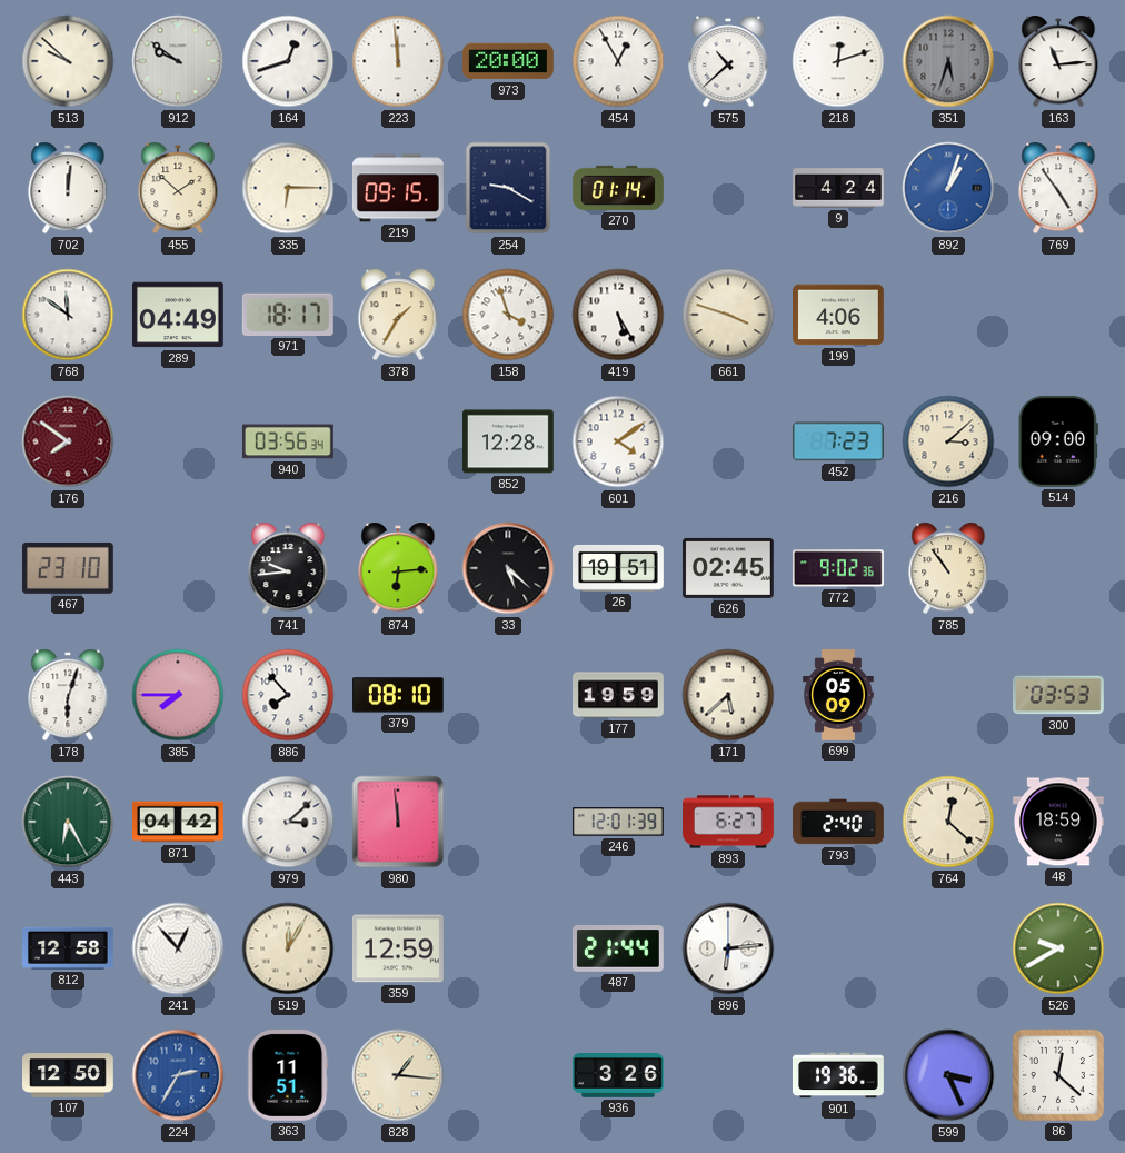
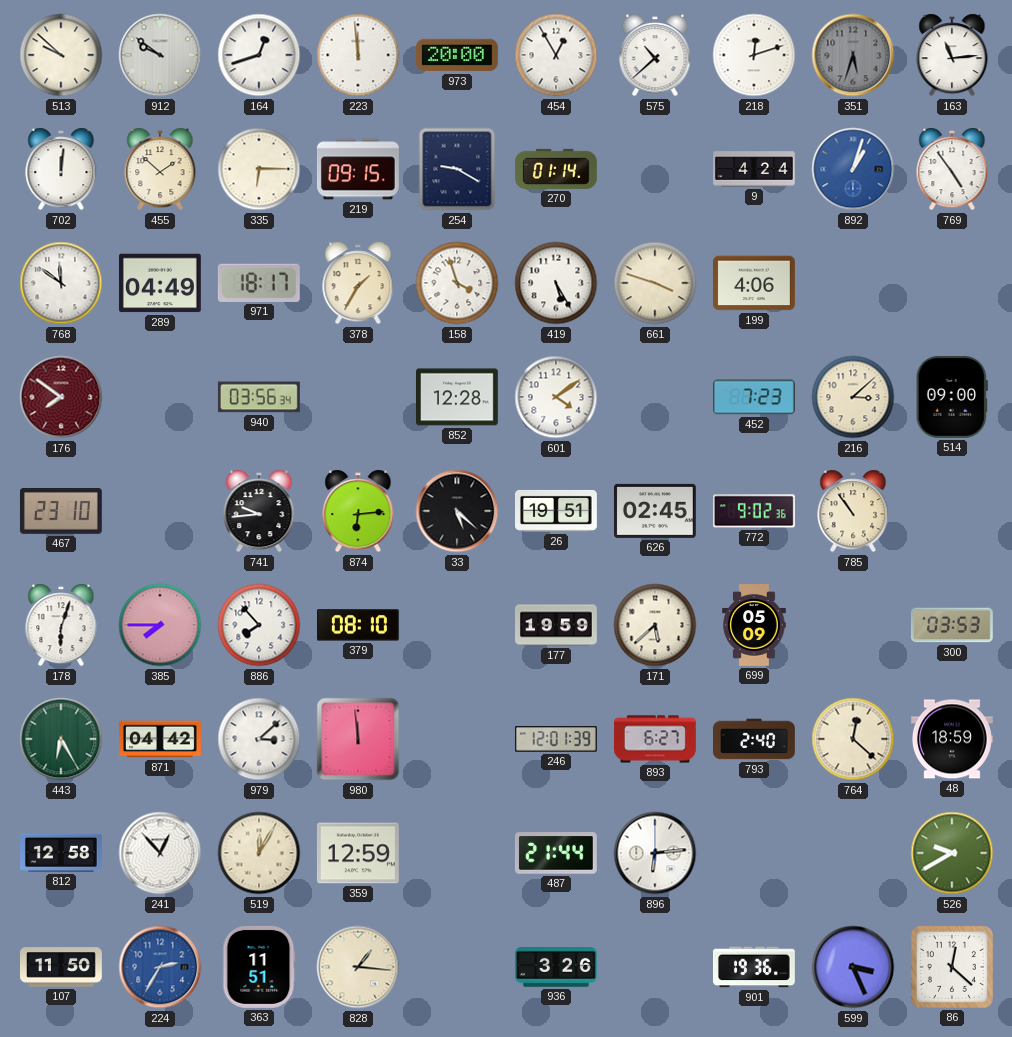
107: 12:50 -> 11:50
